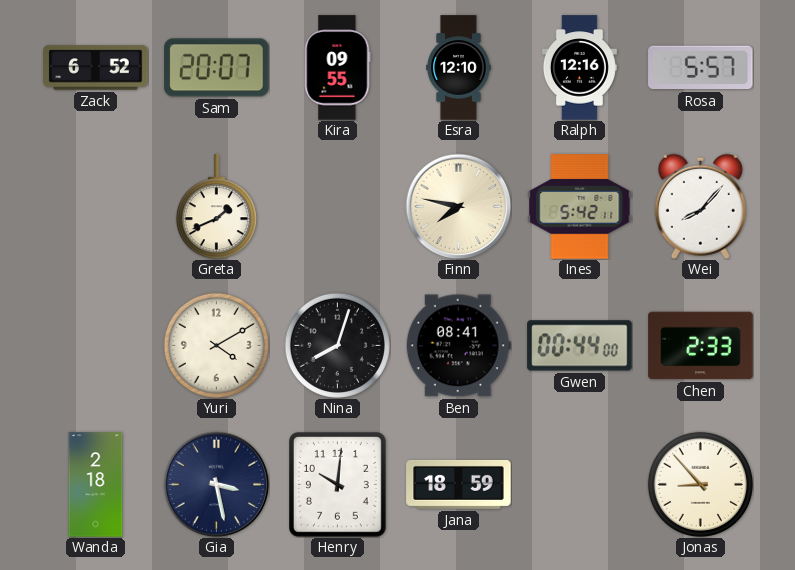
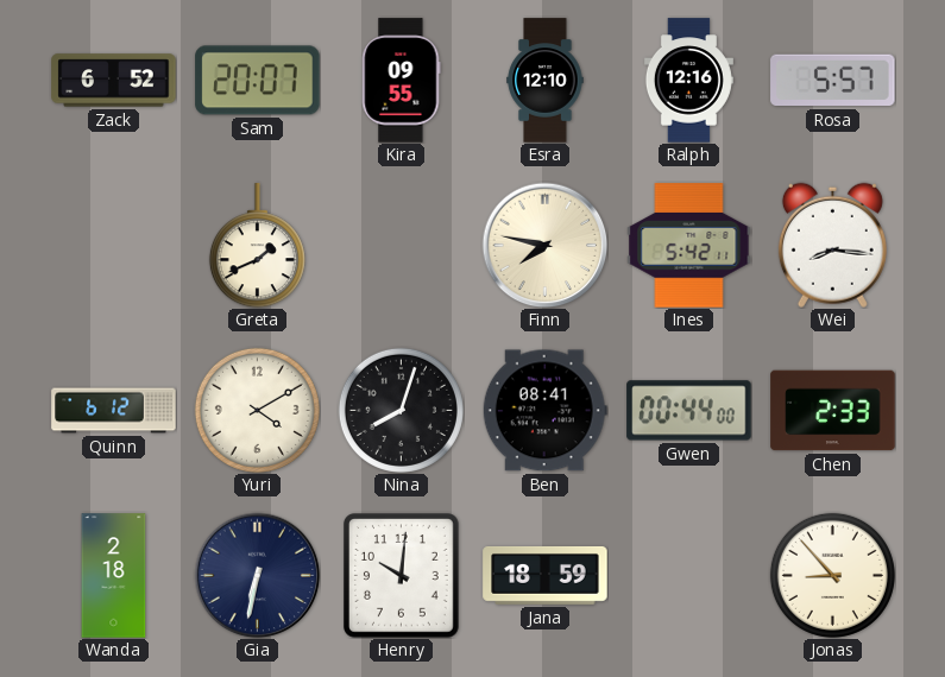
Wei: 8:07 -> 8:16
Quinn: none -> 6:12
Gia: 3:28 -> 6:32
